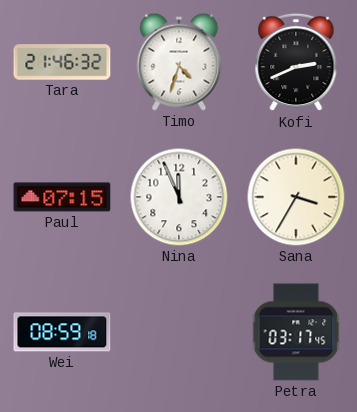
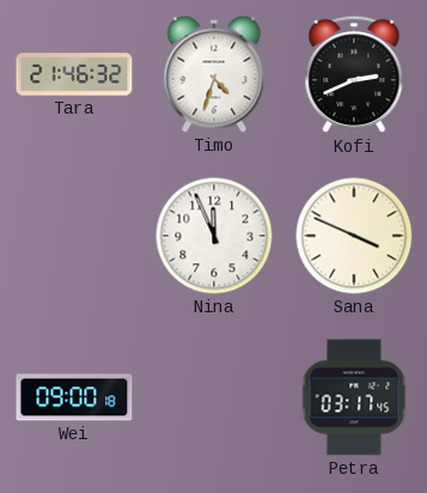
Paul: 07:15 -> none
Sana: 3:35 -> 3:49
Wei: 08:59 -> 09:00
